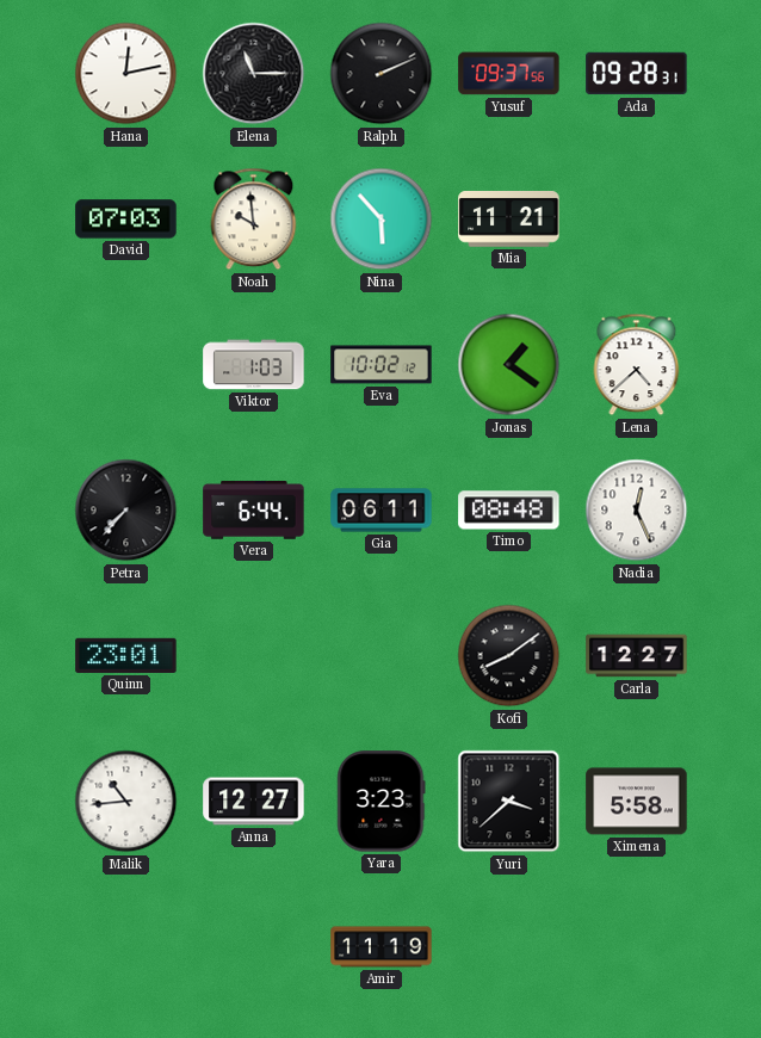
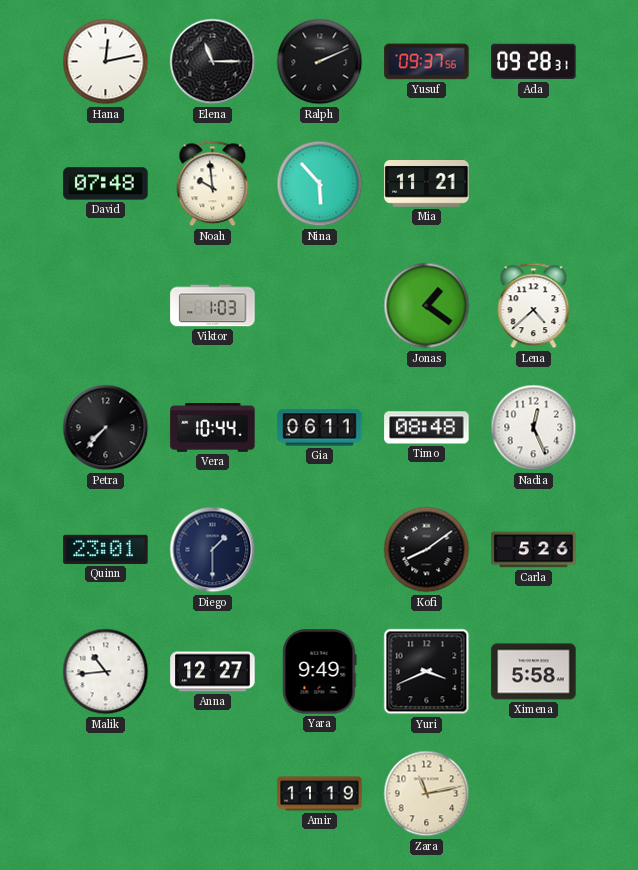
David: 07:03 -> 07:48
Eva: 10:02 -> none
Vera: 6:44 -> 10:44
Diego: none -> 1:30
Carla: 12:27 -> 5:26
Yara: 3:23 -> 9:49
Yuri: 3:38 -> 3:41
Zara: none -> 11:13
